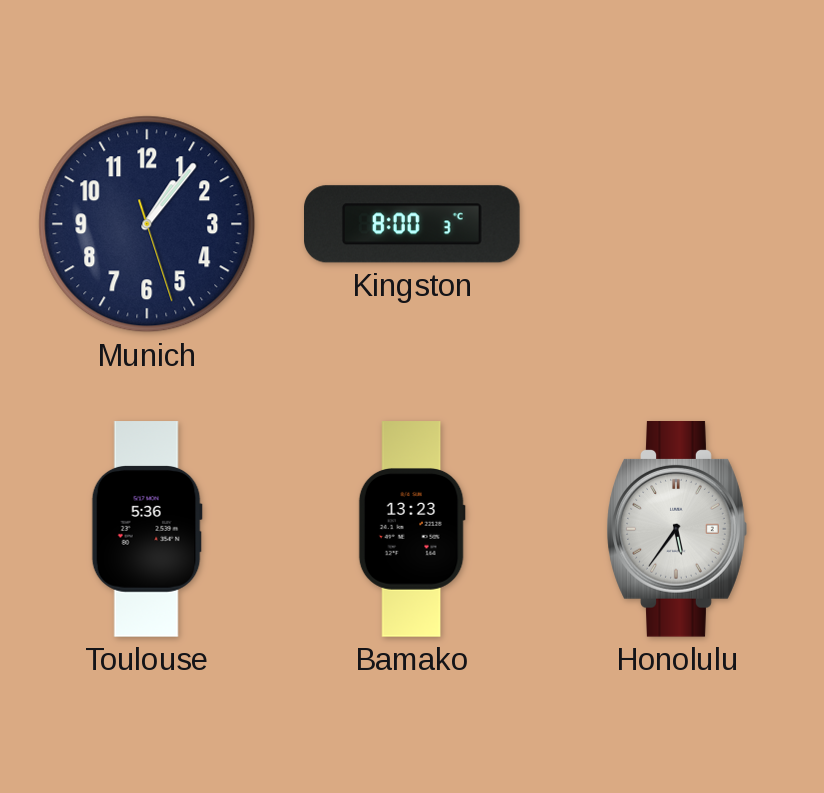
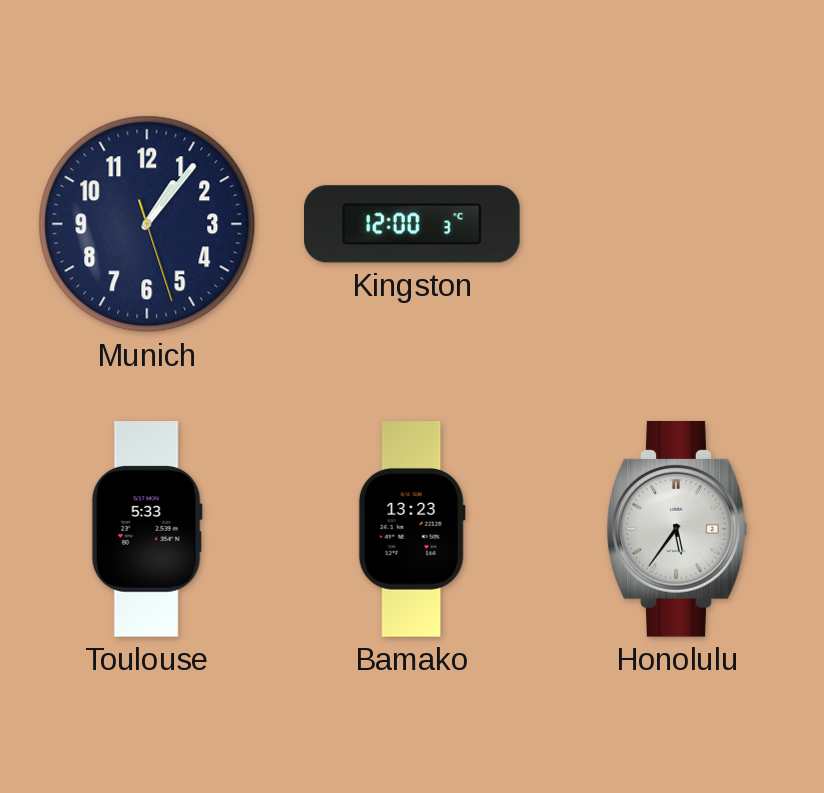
Kingston: 8:00 -> 12:00
Toulouse: 5:36 -> 5:33
